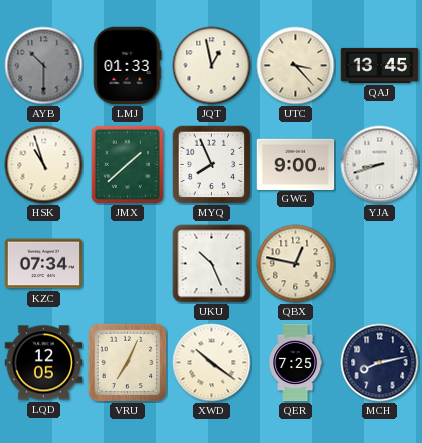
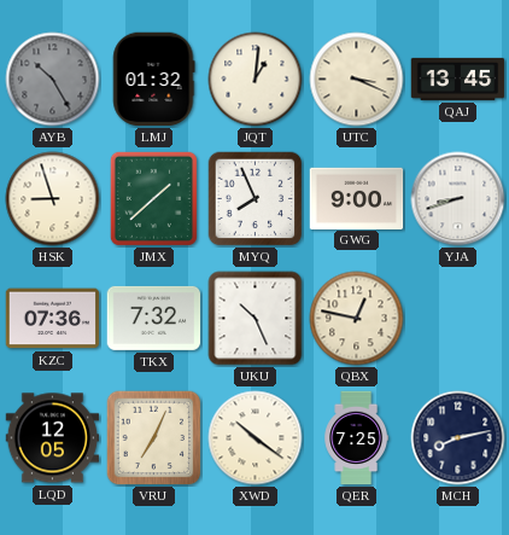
AYB: 10:30 -> 10:25
LMJ: 01:33 -> 01:32
JQT: 12:58 -> 1:01
UTC: 3:23 -> 3:19
HSK: 10:57 -> 8:57
KZC: 07:34 -> 07:36
TKX: none -> 7:32
